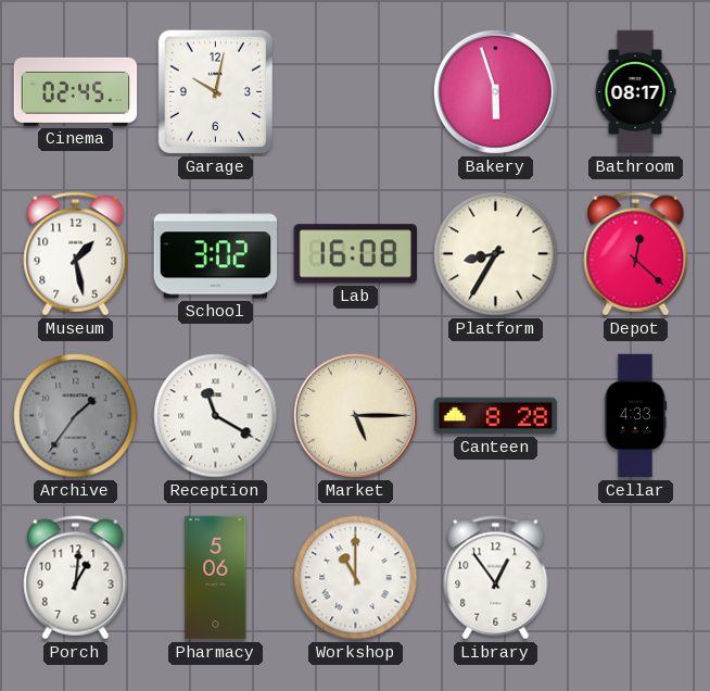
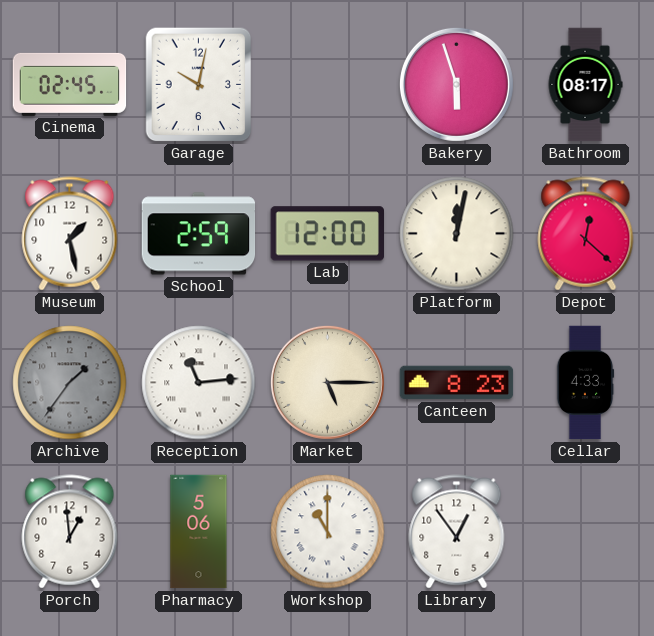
School: 3:02 -> 2:59
Lab: 16:08 -> 12:00
Platform: 8:35 -> 12:02
Reception: 11:20 -> 11:14
Canteen: 8:28 -> 8:23
Porch: 1:01 -> 12:59
